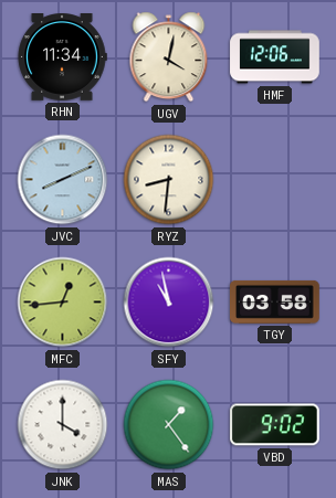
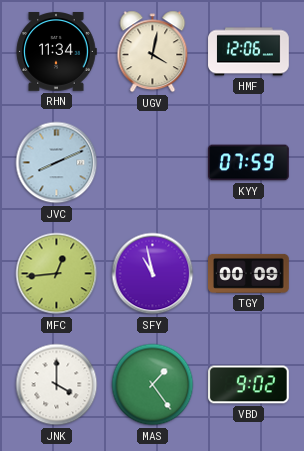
RYZ: 8:31 -> none
KYY: none -> 07:59
TGY: 03:58 -> 00:09
